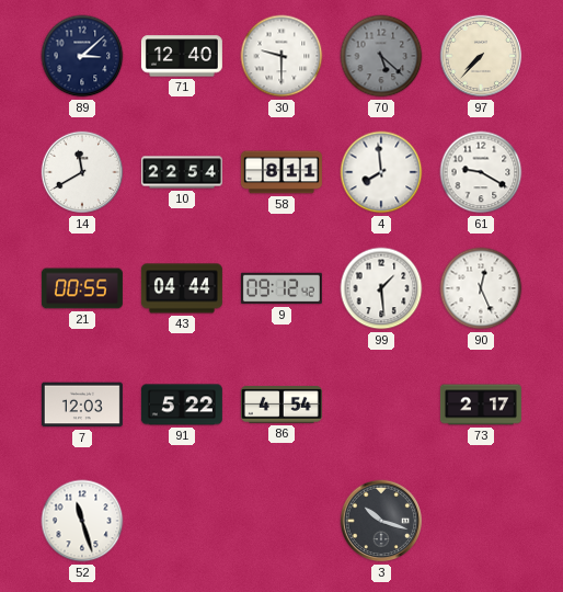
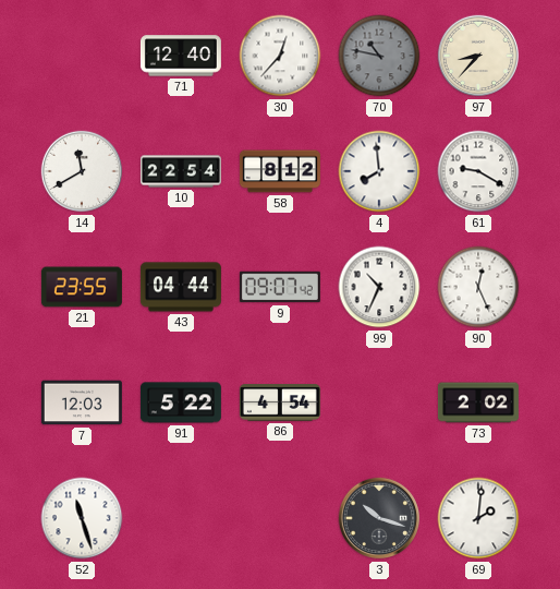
89: 3:08 -> none
30: 9:30 -> 12:37
70: 5:22 -> 10:47
97: 7:37 -> 8:37
58: 8:11 -> 8:12
21: 00:55 -> 23:55
9: 09:12 -> 09:07
99: 1:29 -> 10:34
73: 2:17 -> 2:02
69: none -> 2:01
